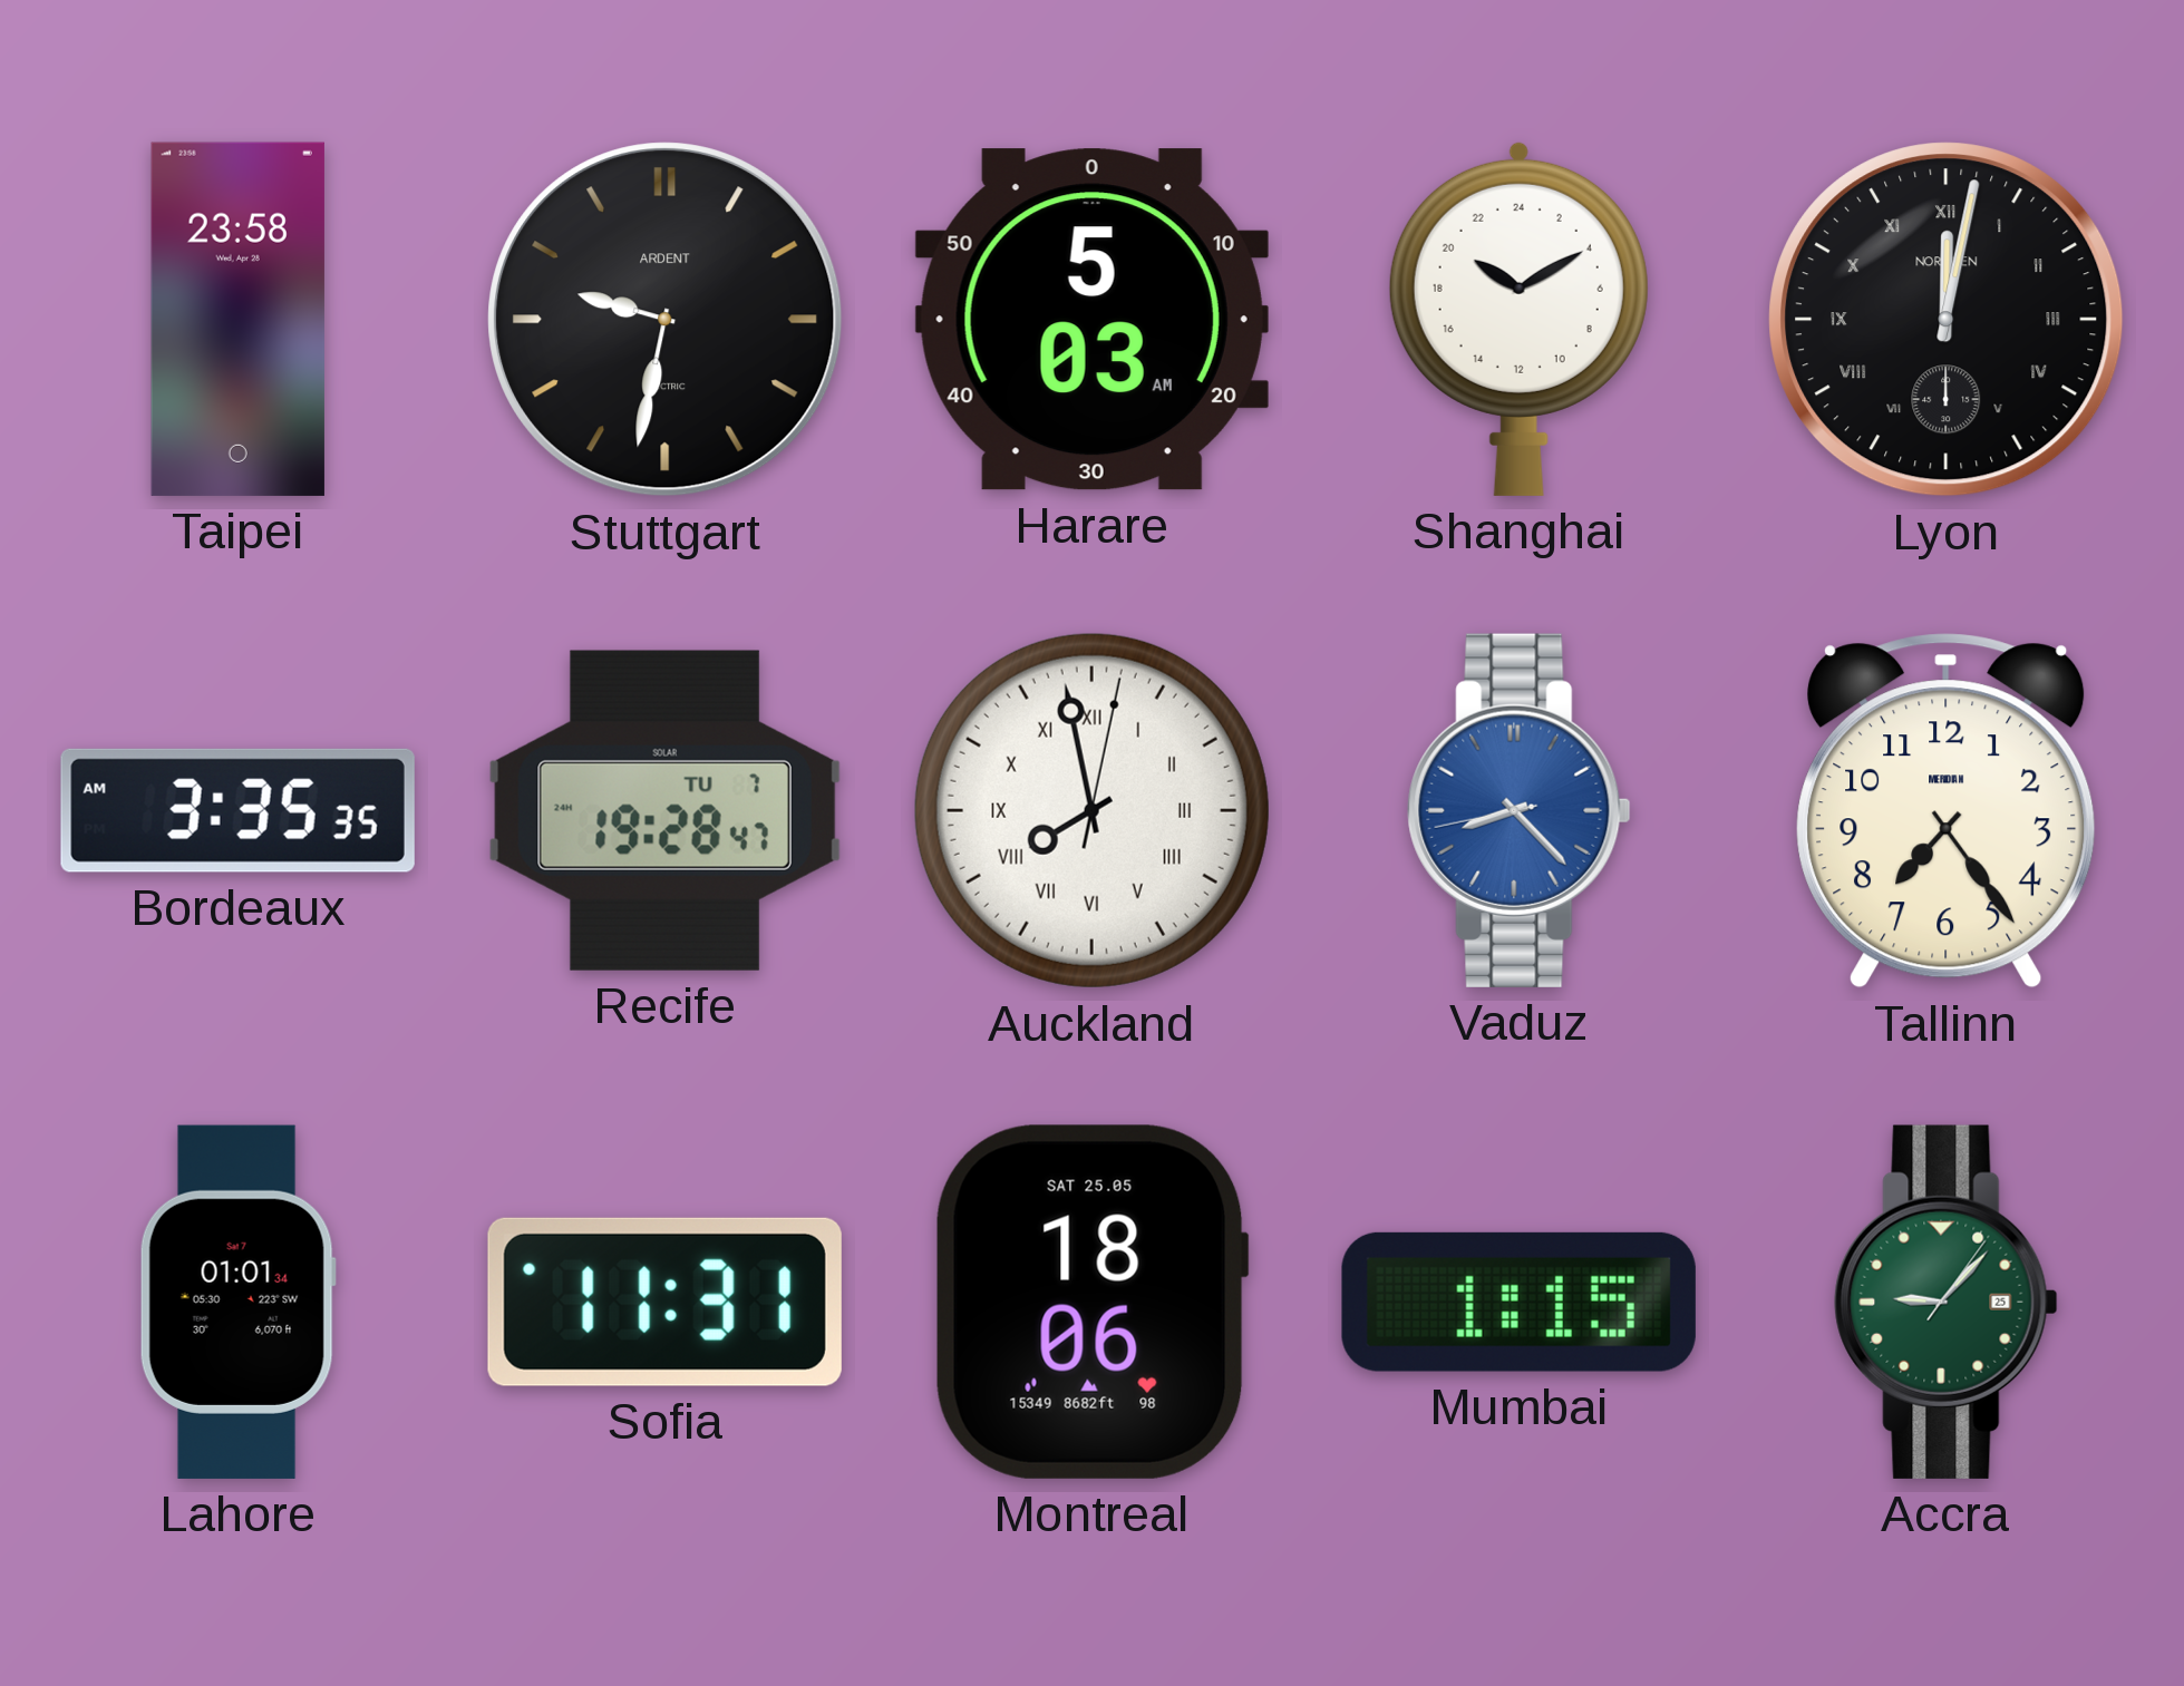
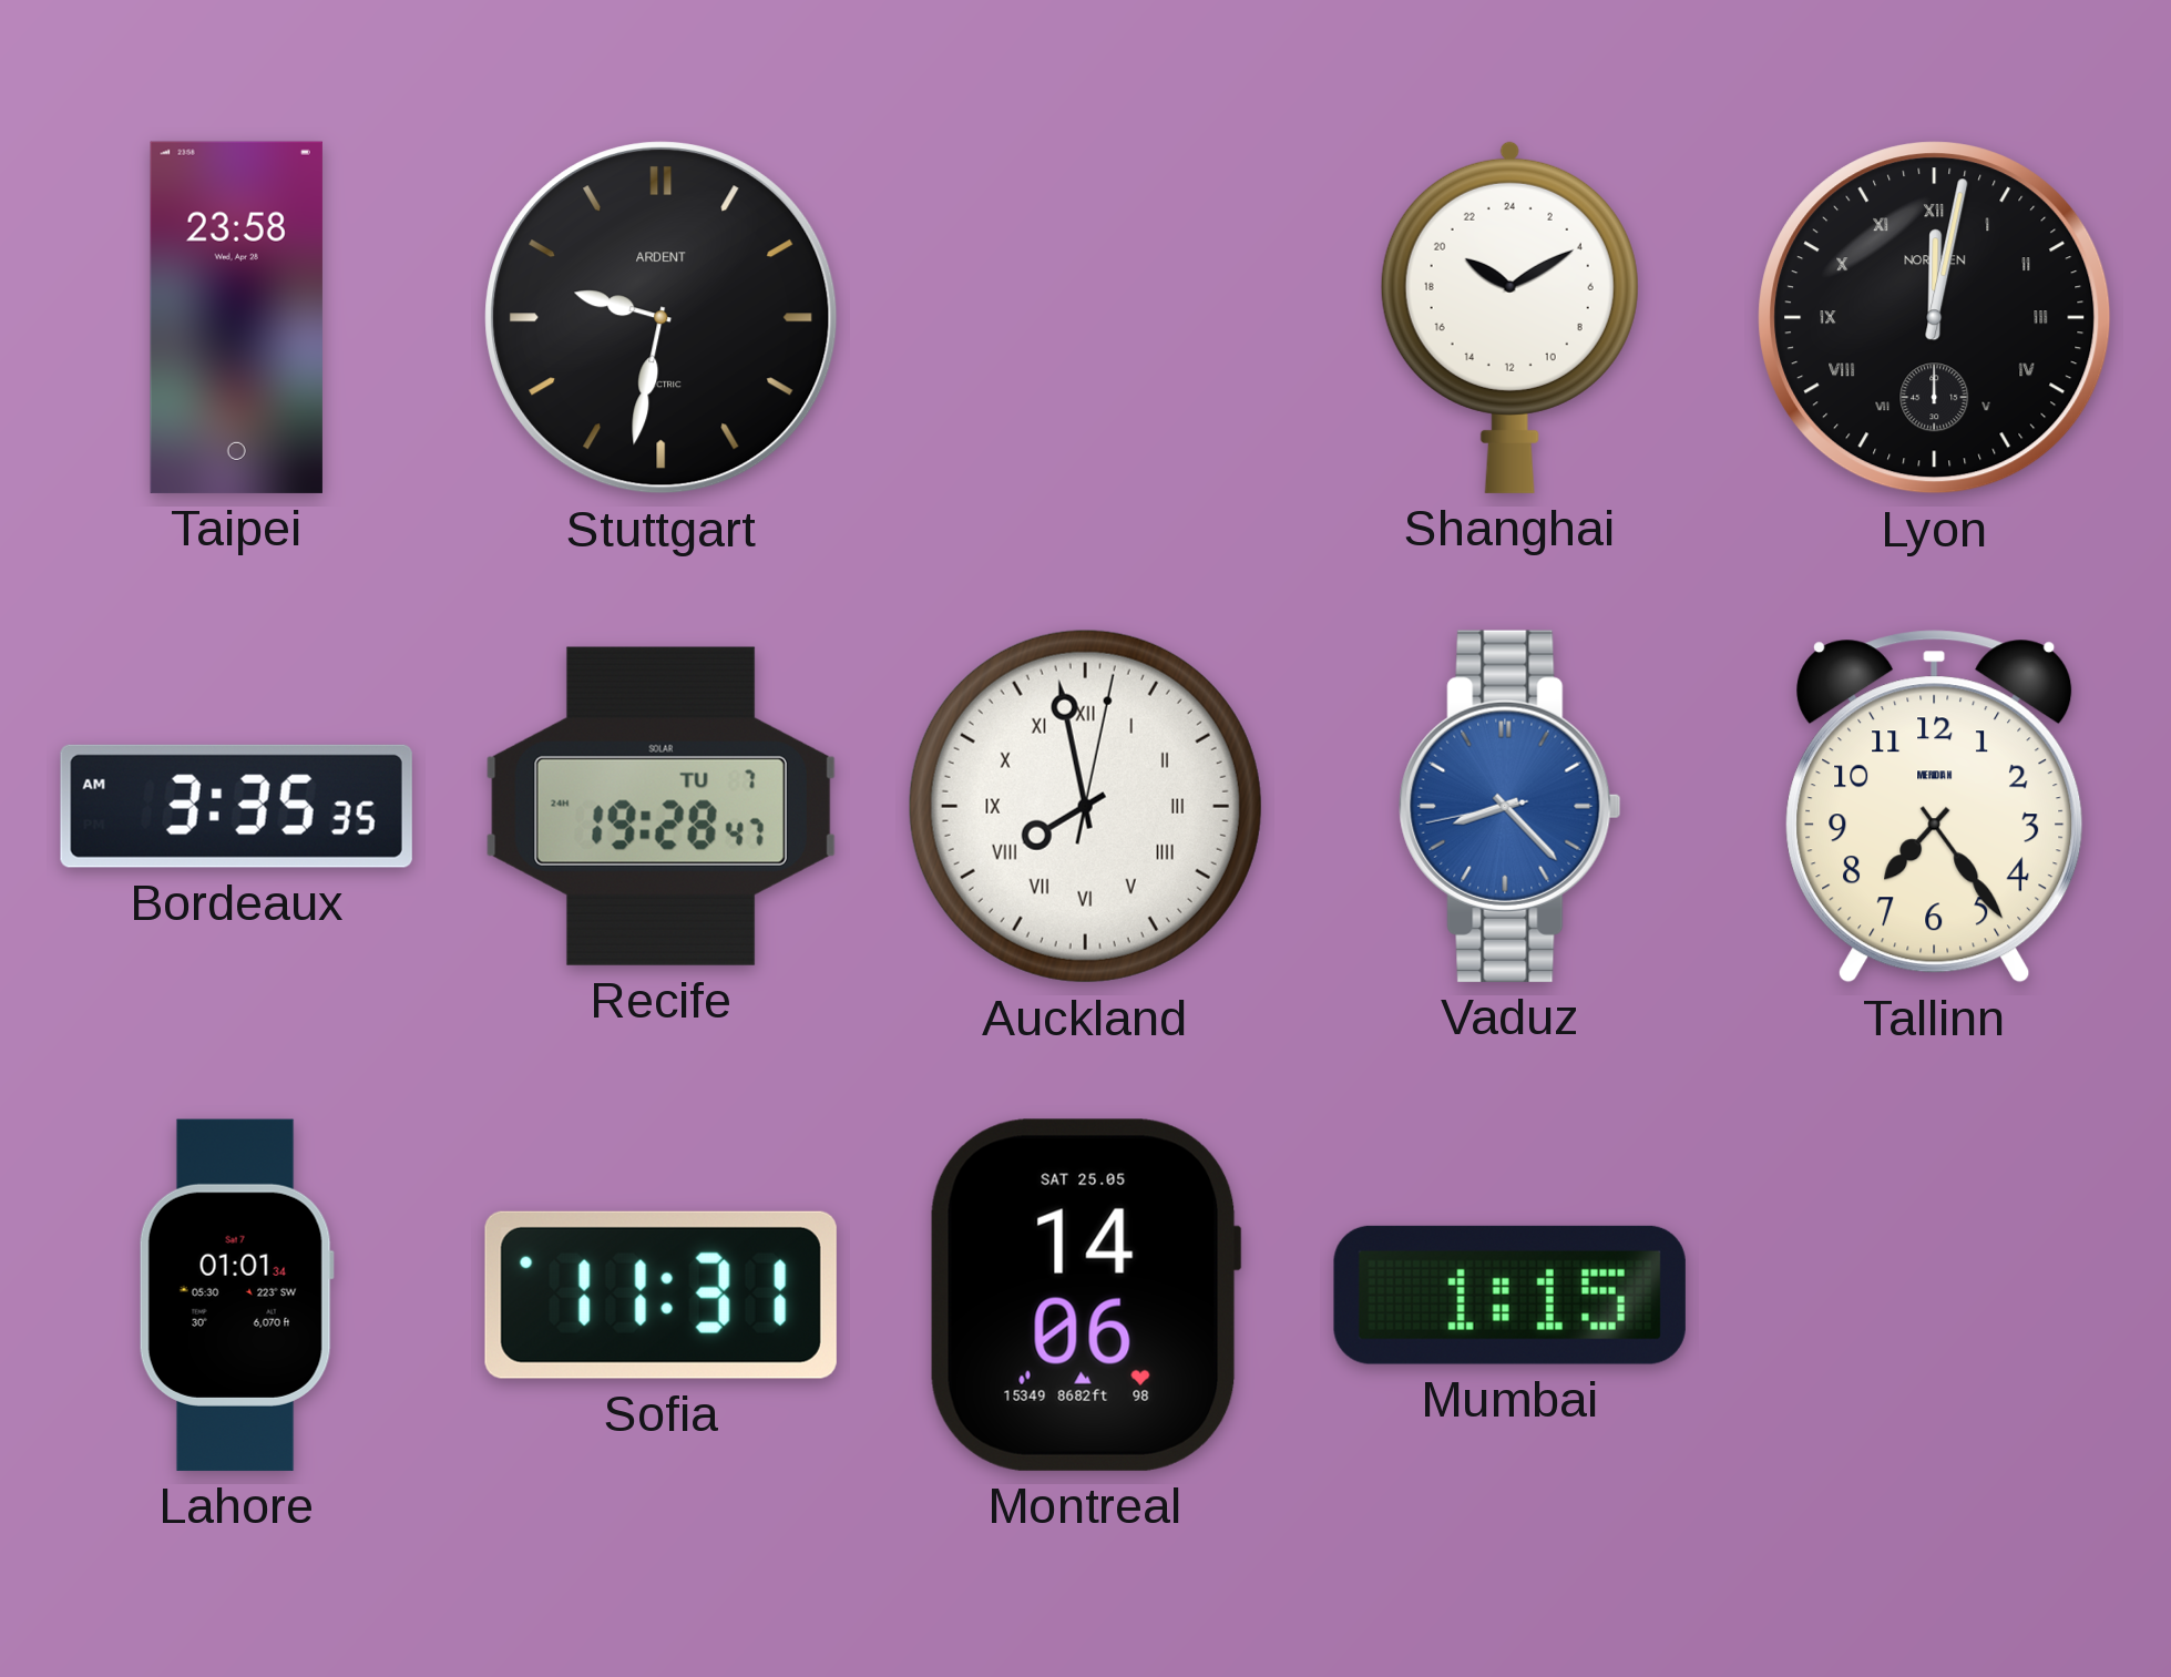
Harare: 5:03 -> none
Montreal: 18:06 -> 14:06
Accra: 9:07 -> none
